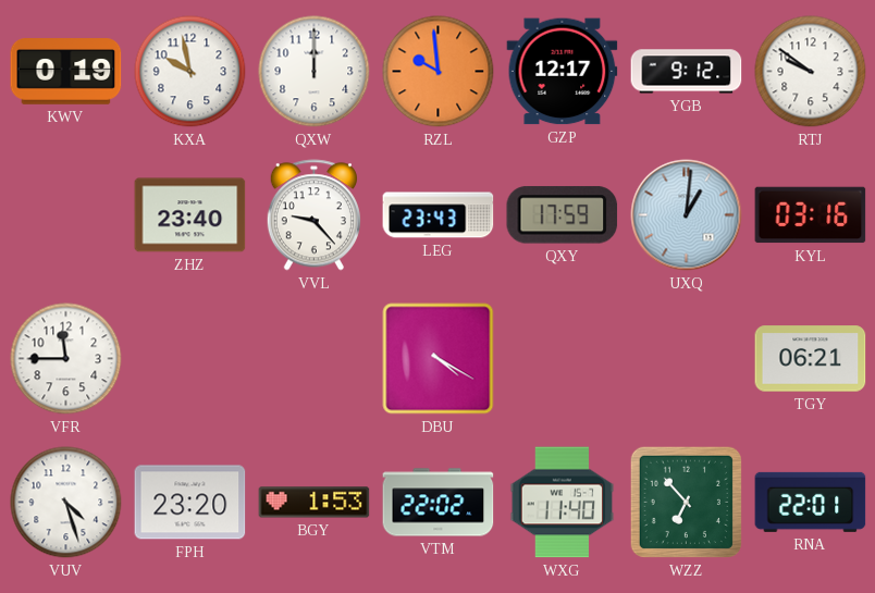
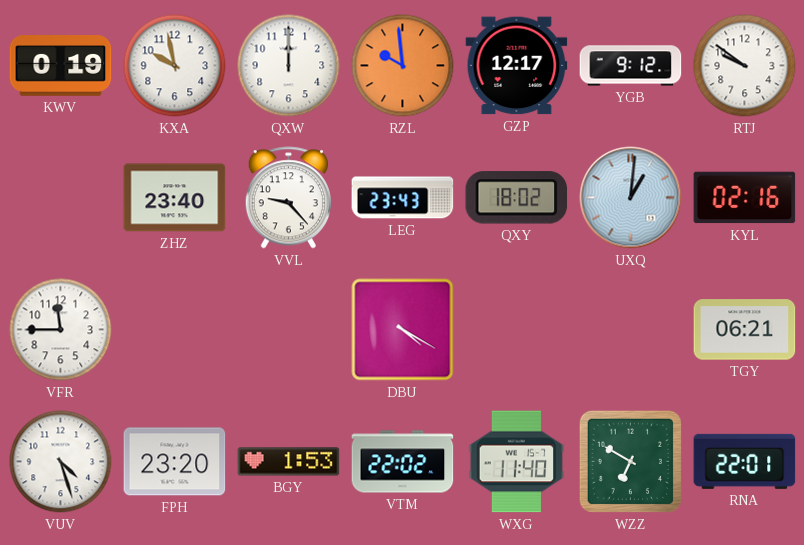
QXY: 17:59 -> 18:02
KYL: 03:16 -> 02:16
WZZ: 6:53 -> 6:50
